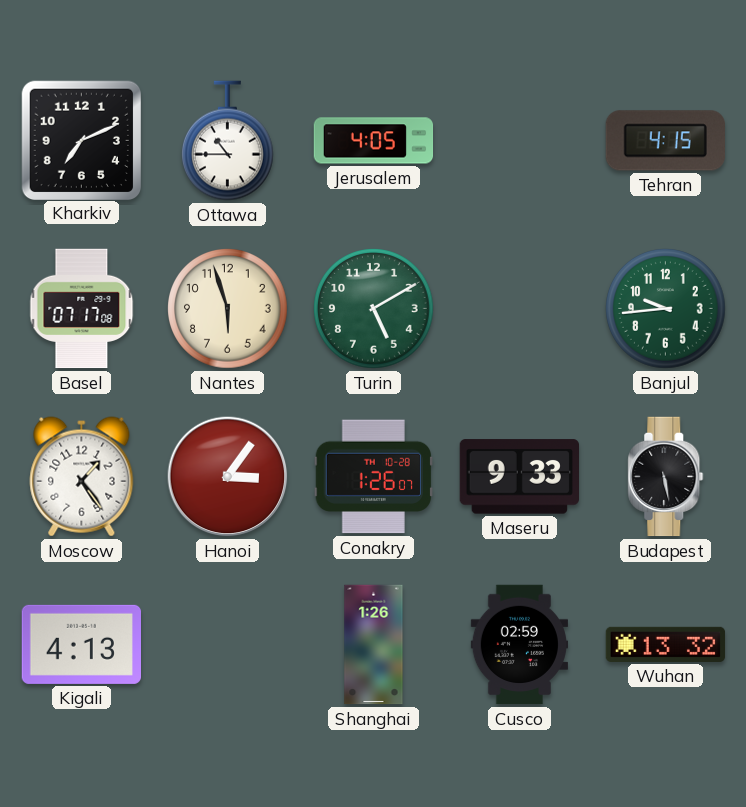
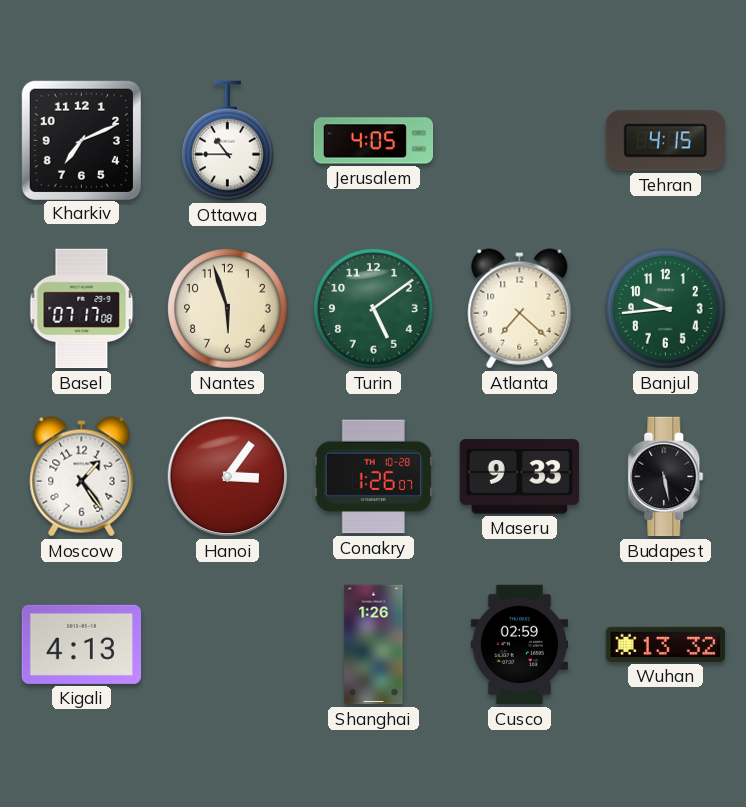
Turin: 5:10 -> 5:09
Atlanta: none -> 7:22
